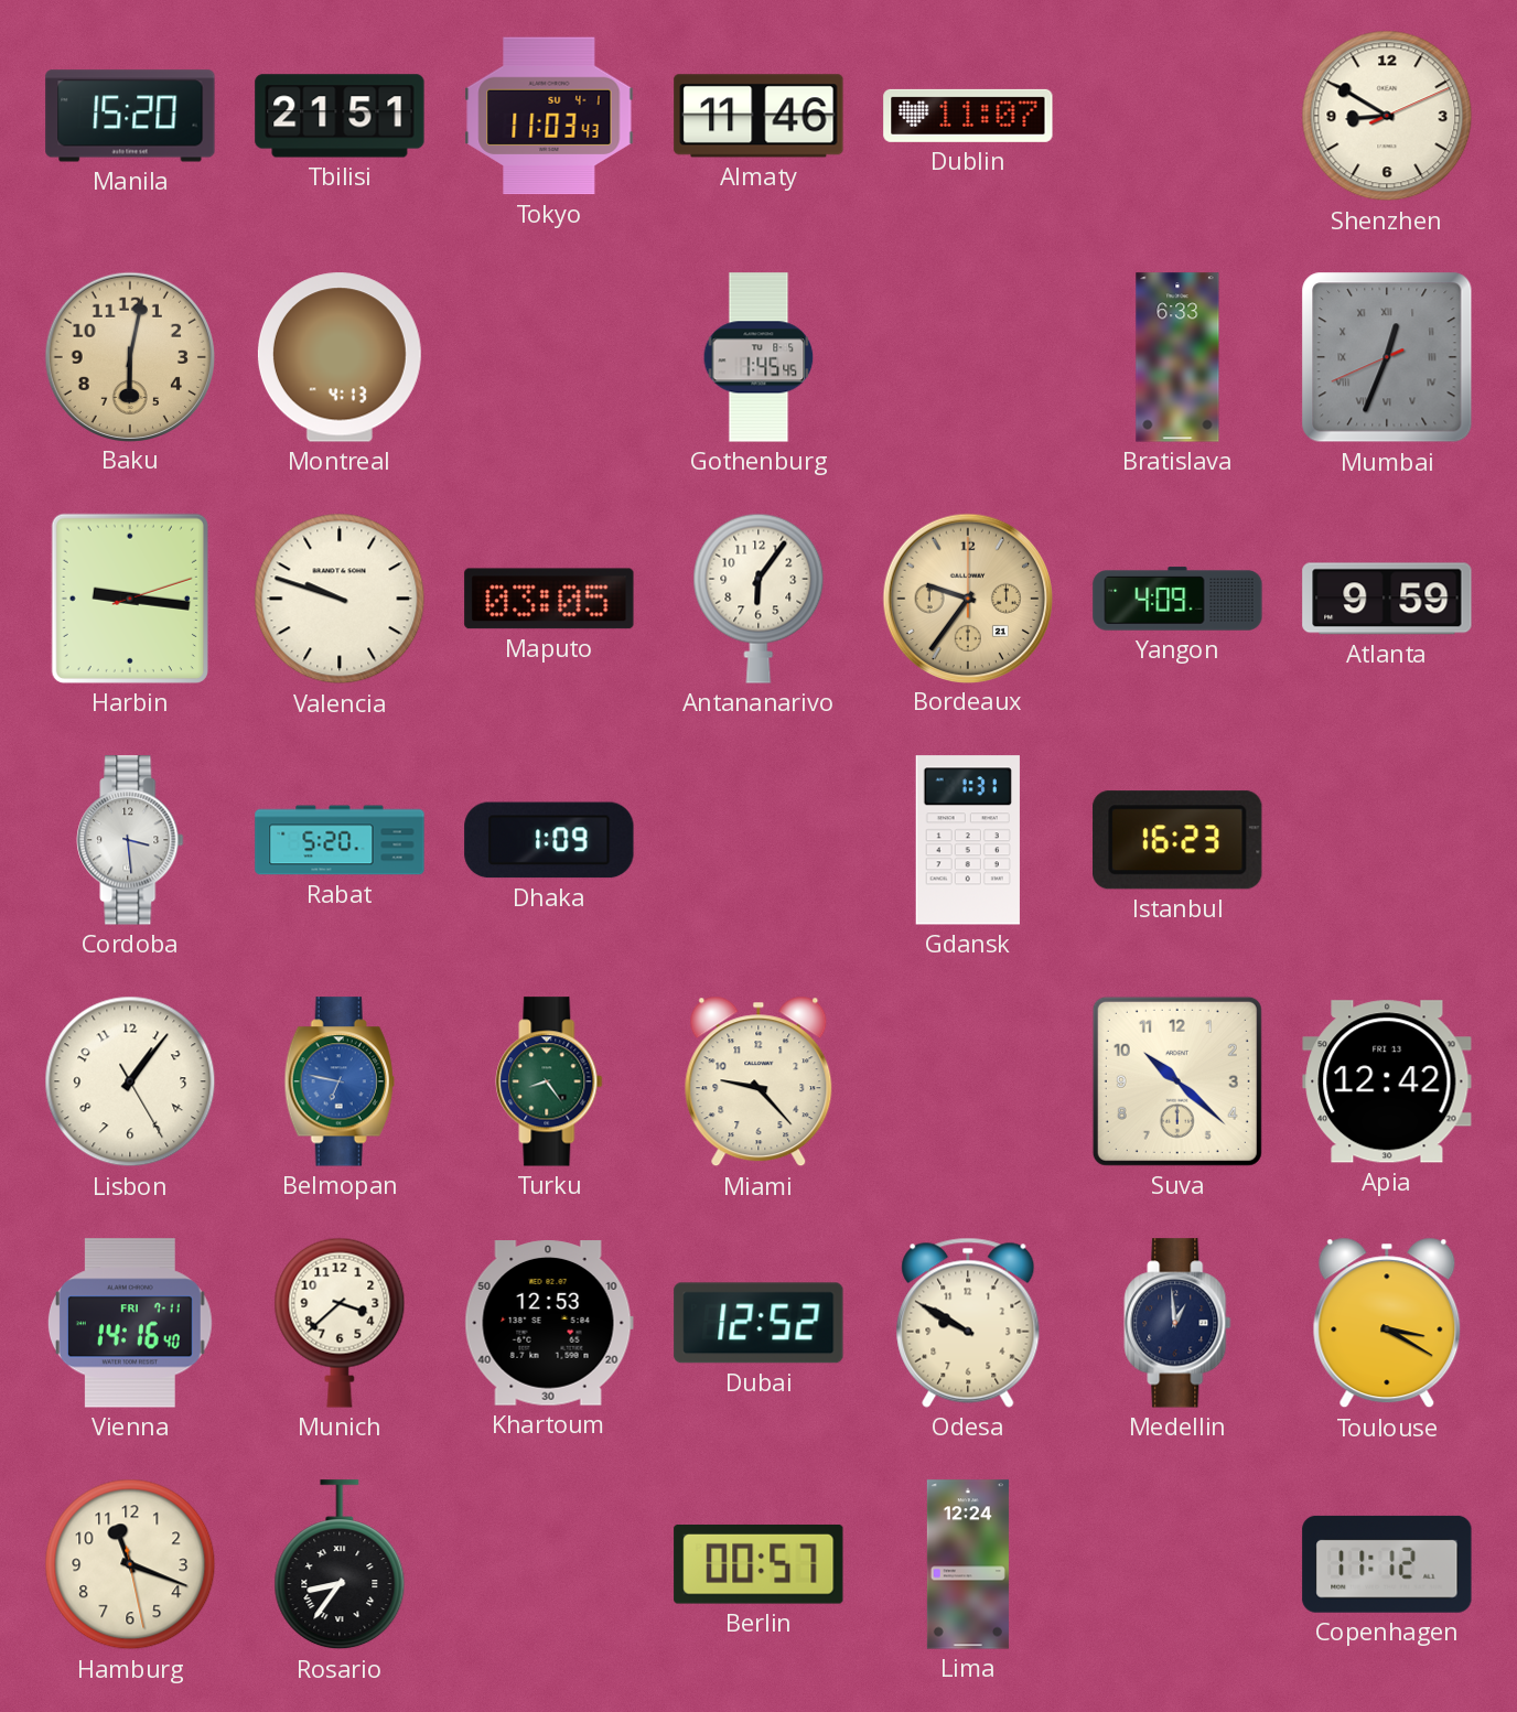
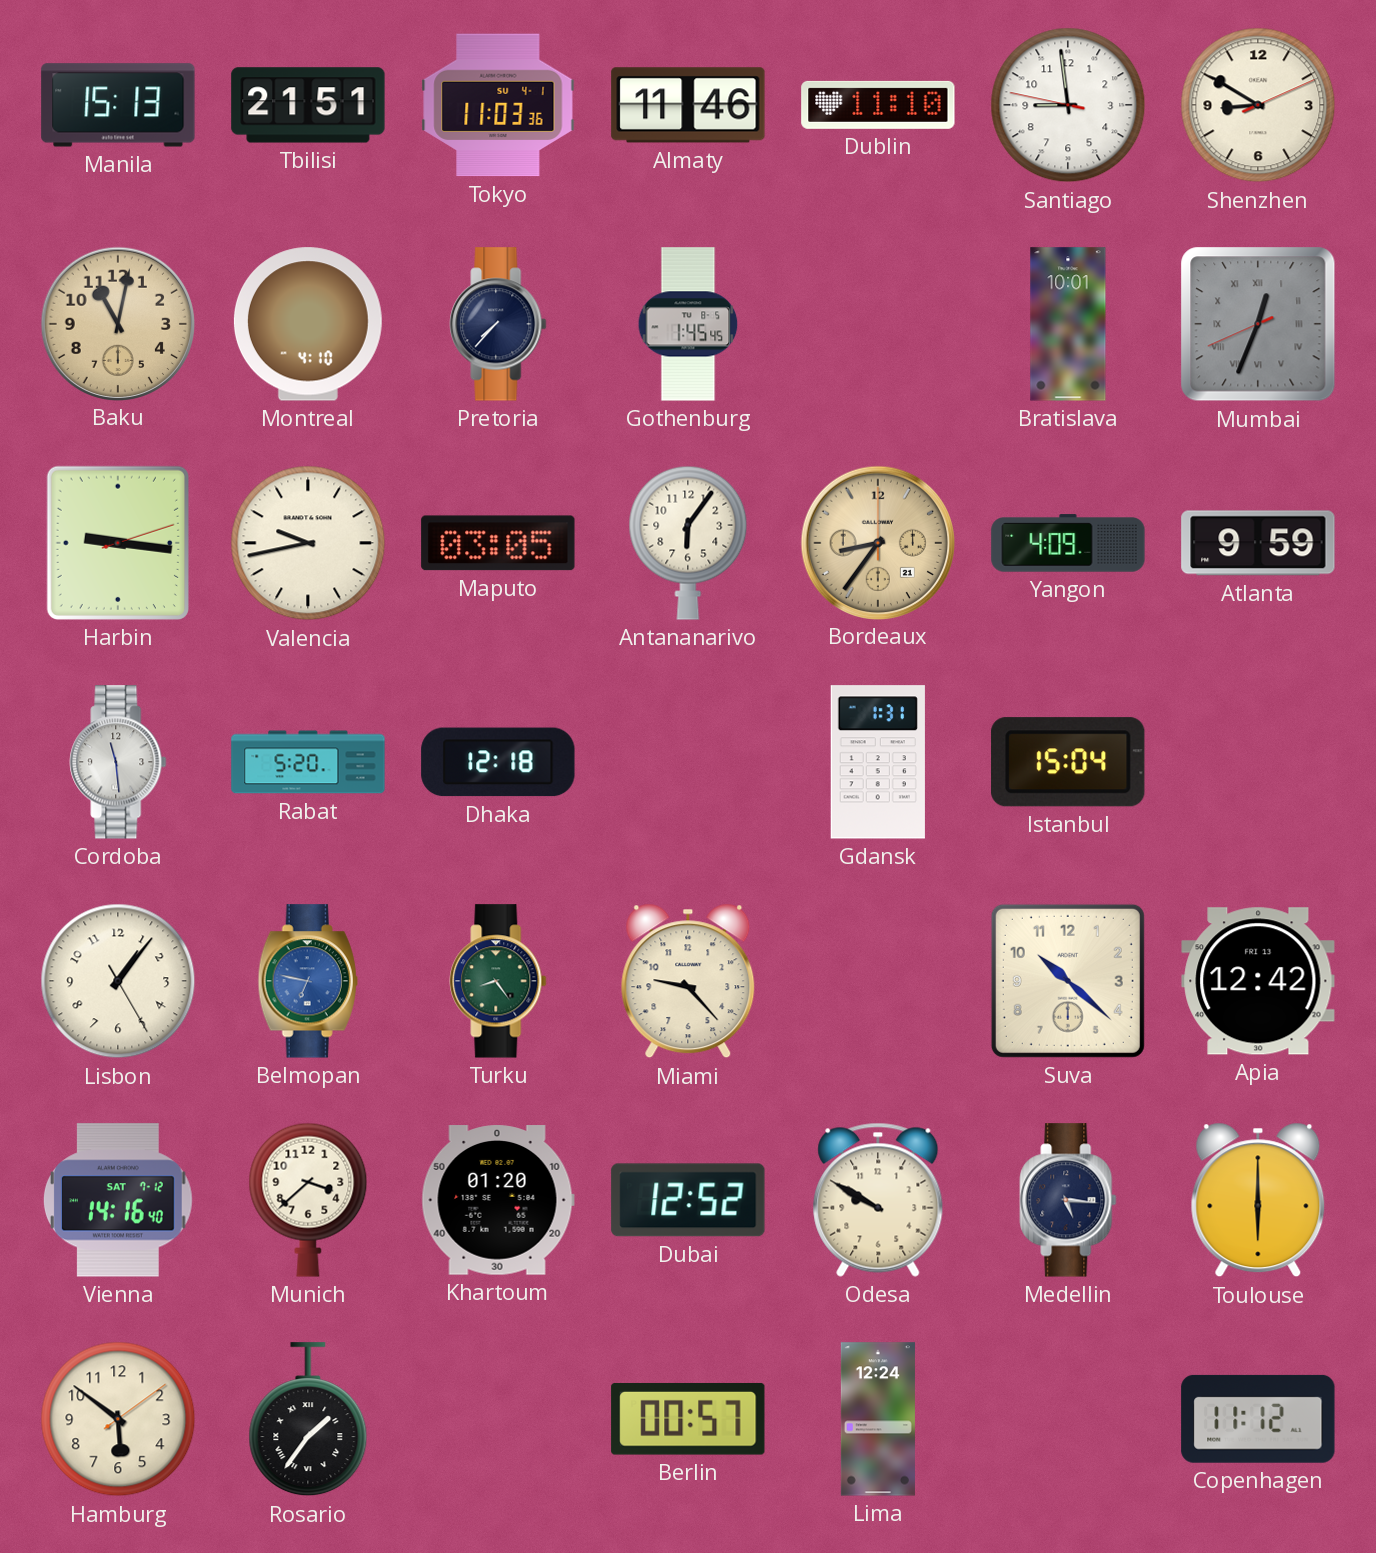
Manila: 15:20 -> 15:13
Tokyo: 11:03:43 -> 11:03:36
Dublin: 11:07 -> 11:10
Santiago: none -> 8:58
Baku: 6:02 -> 11:02
Montreal: 4:13 -> 4:10
Pretoria: none -> 7:37
Bratislava: 6:33 -> 10:01
Valencia: 9:48 -> 9:43
Bordeaux: 9:36 -> 8:36
Cordoba: 3:29 -> 11:29
Dhaka: 1:09 -> 12:18
Istanbul: 16:23 -> 15:04
Vienna date: FRI 7-11 -> SAT 7-12
Khartoum: 12:53 -> 01:20
Medellin: 12:59 -> 5:16
Toulouse: 3:20 -> 6:00
Hamburg: 11:18 -> 5:51
Rosario: 8:36 -> 1:36
